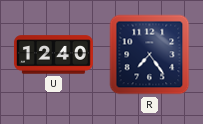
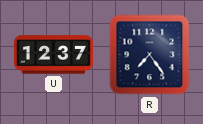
U: 12:40 -> 12:37
